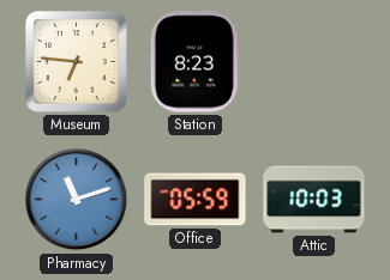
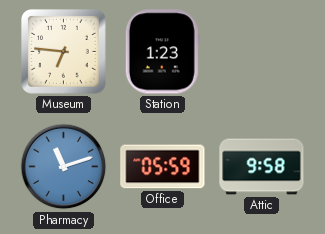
Station: 8:23 -> 1:23
Attic: 10:03 -> 9:58
